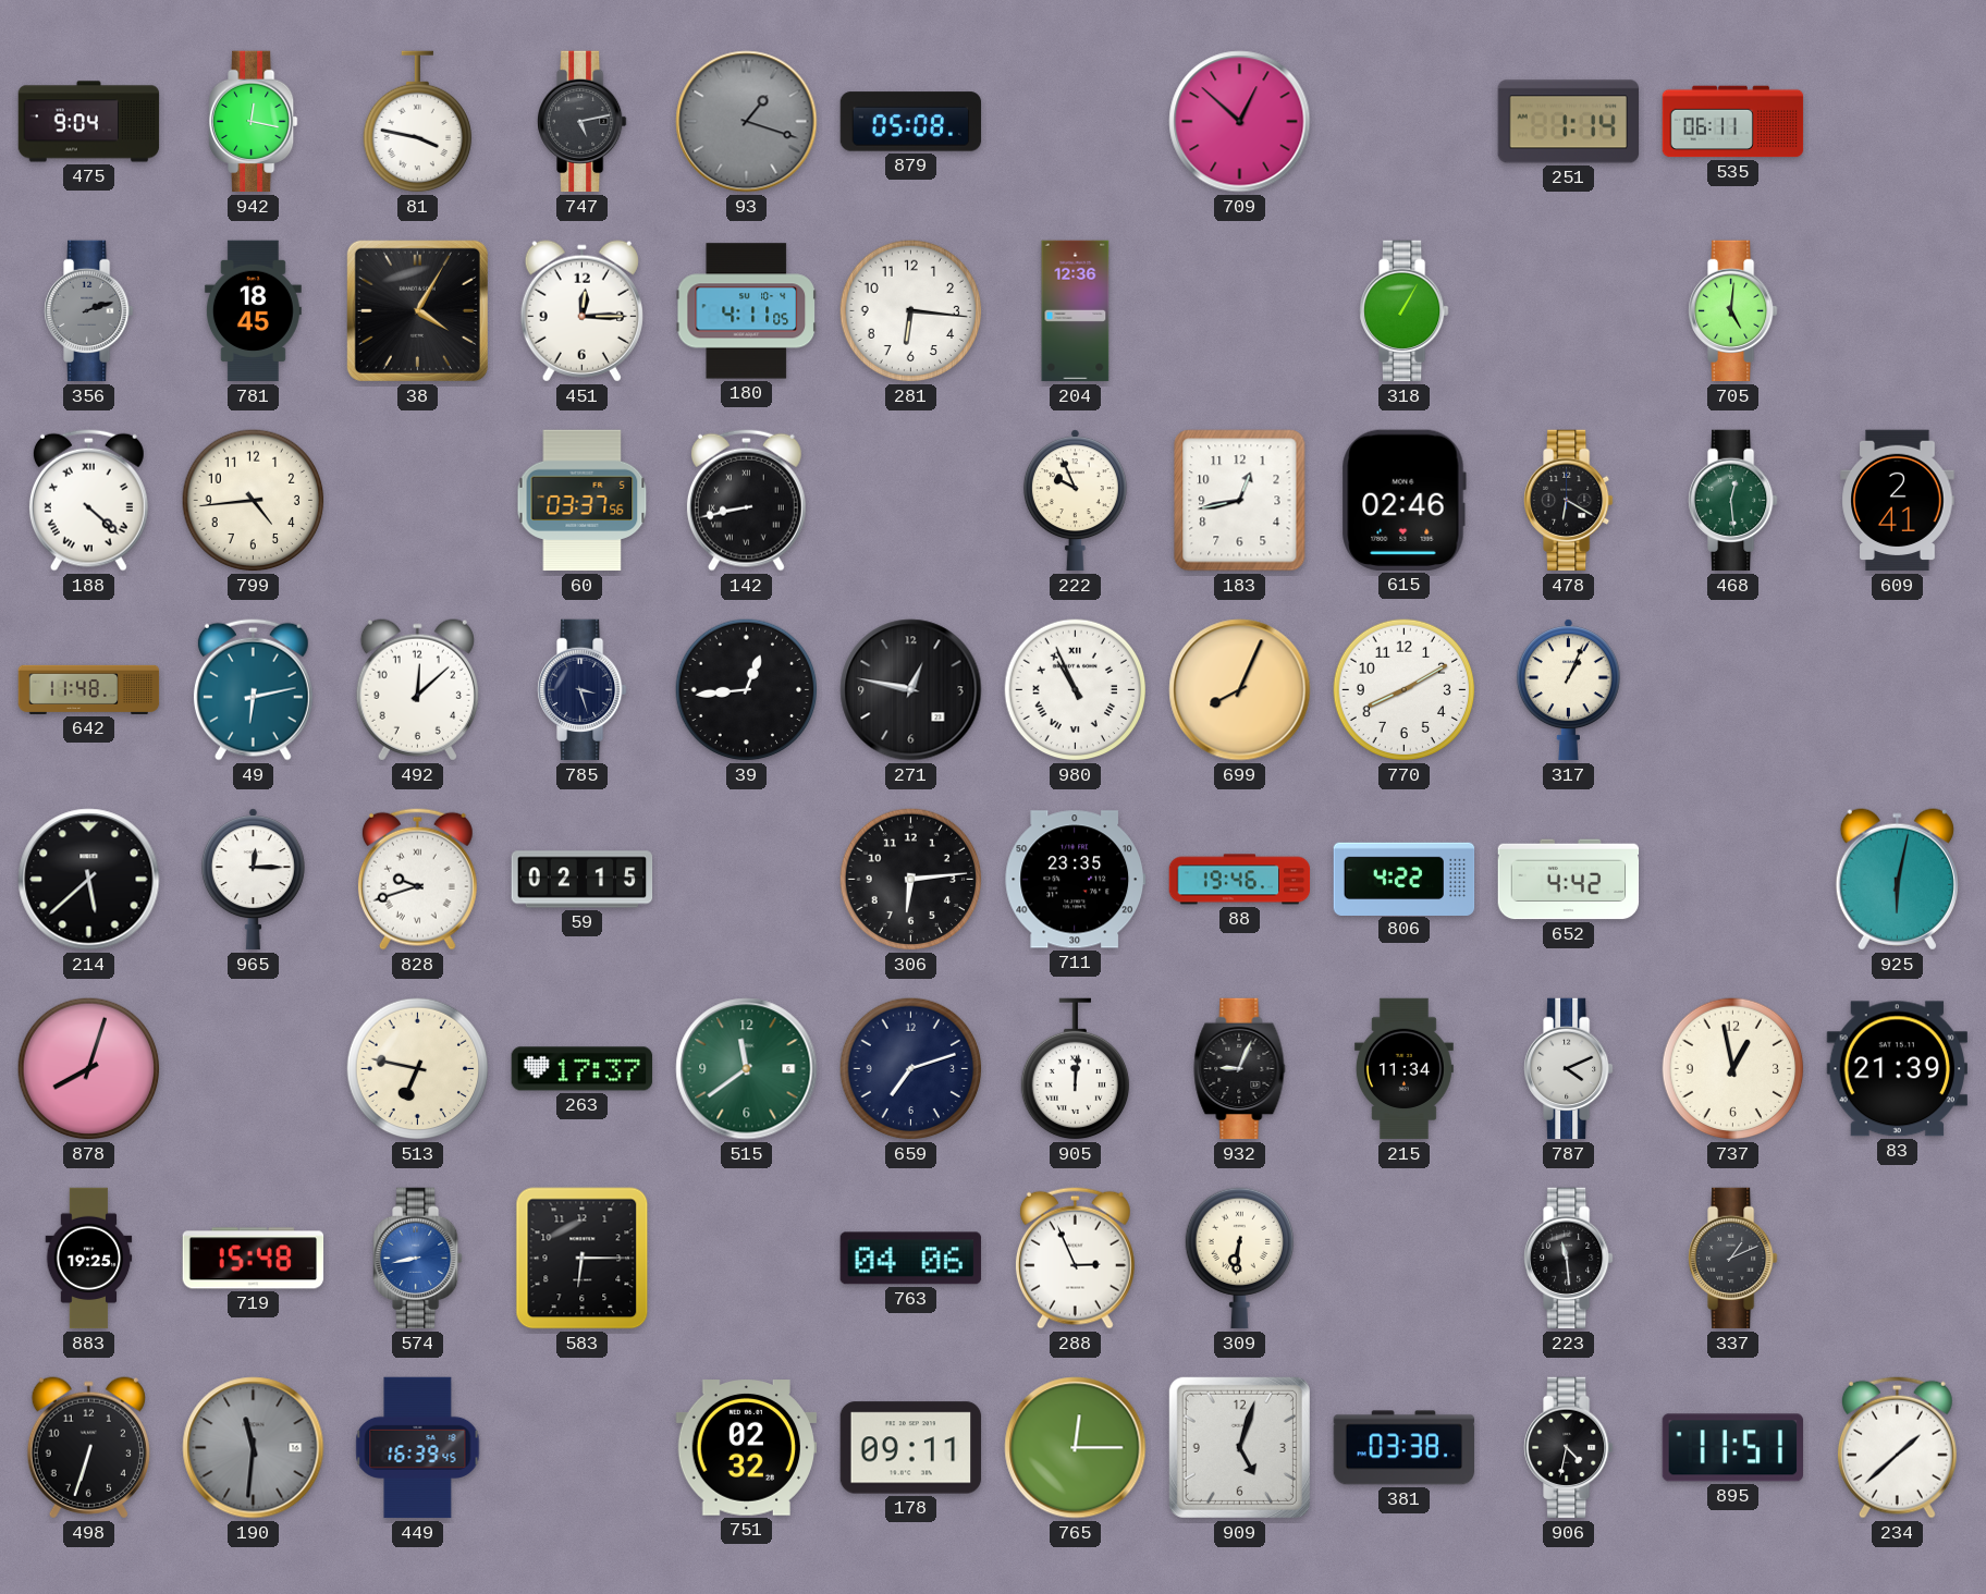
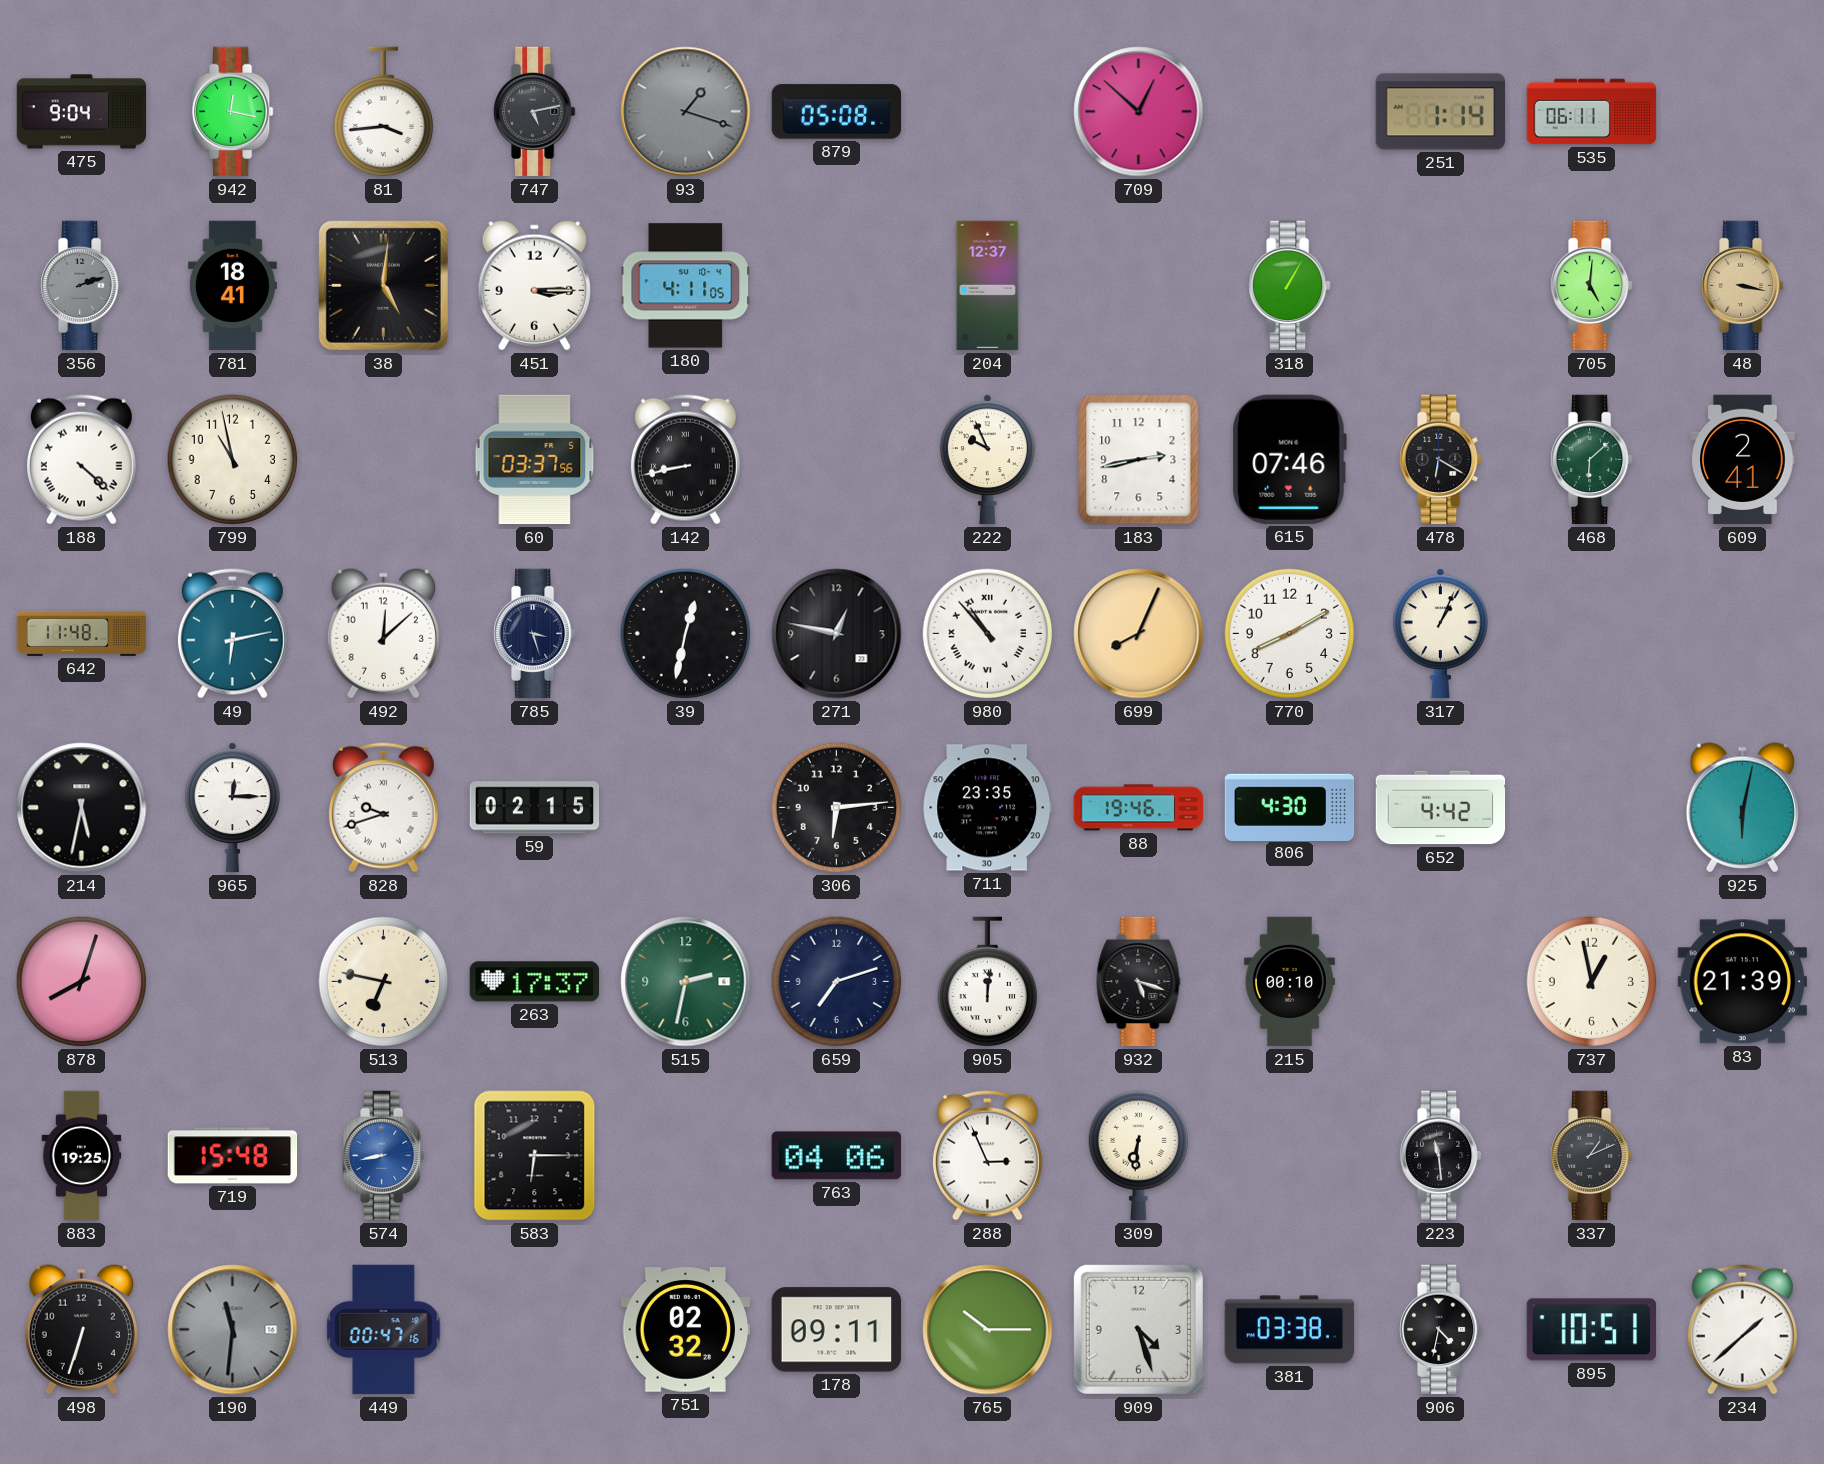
81: 3:47 -> 3:44
781: 18:45 -> 18:41
38: 4:05 -> 5:01
451: 12:15 -> 3:15
281: 6:16 -> none
204: 12:36 -> 12:37
48: none -> 3:17
799: 4:44 -> 10:58
183: 12:43 -> 2:43
615: 02:46 -> 07:46
468: 12:29 -> 6:08
39: 12:44 -> 12:32
980: 10:56 -> 10:53
214: 5:38 -> 5:32
806: 4:22 -> 4:30
515: 11:39 -> 2:32
932: 9:04 -> 5:18
215: 11:34 -> 00:10
787: 4:11 -> none
449: 16:39 -> 00:47
765: 12:15 -> 10:15
909: 5:03 -> 4:27
895: 11:51 -> 10:51
